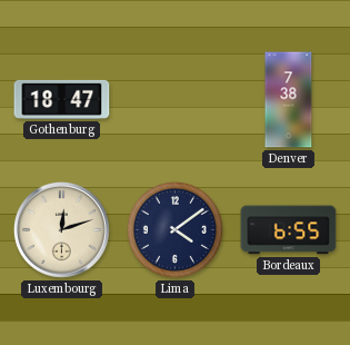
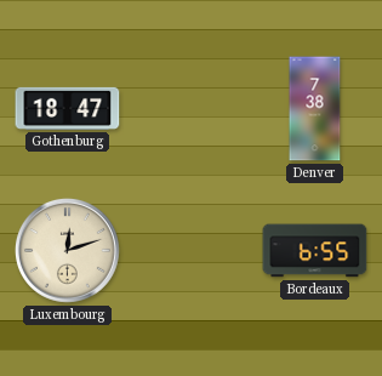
Lima: 4:09 -> none
